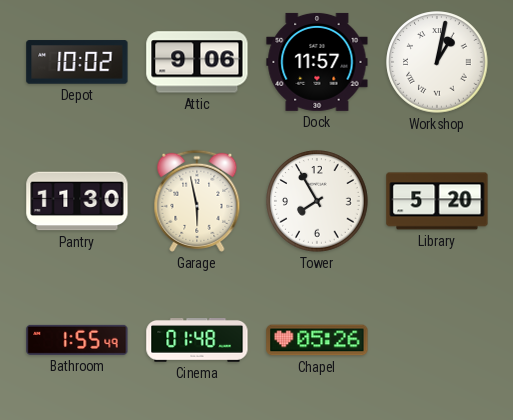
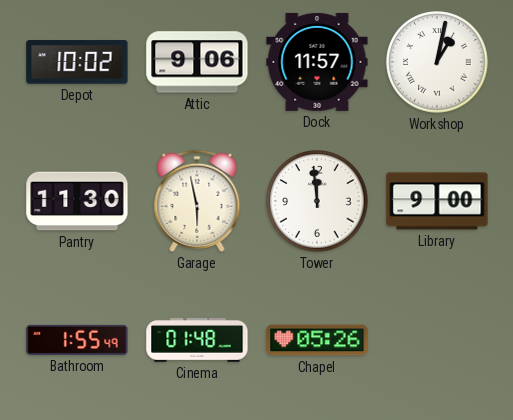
Tower: 7:55 -> 11:59
Library: 5:20 -> 9:00
